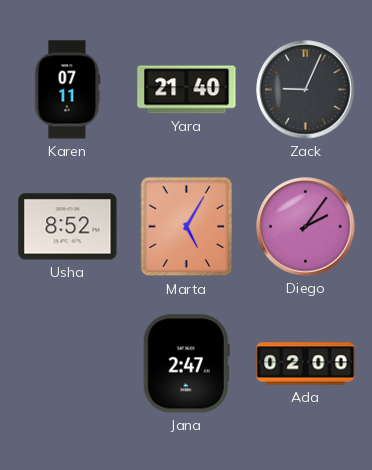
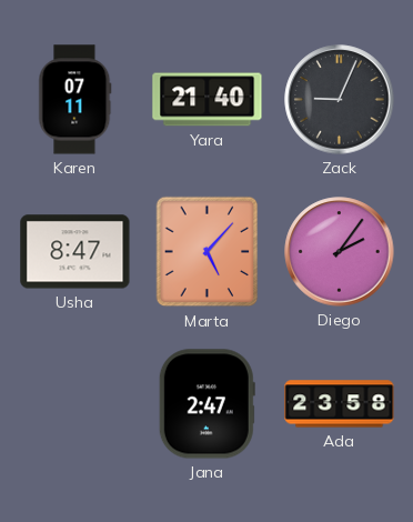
Usha: 8:52 -> 8:47
Marta: 5:05 -> 5:07
Ada: 02:00 -> 23:58
